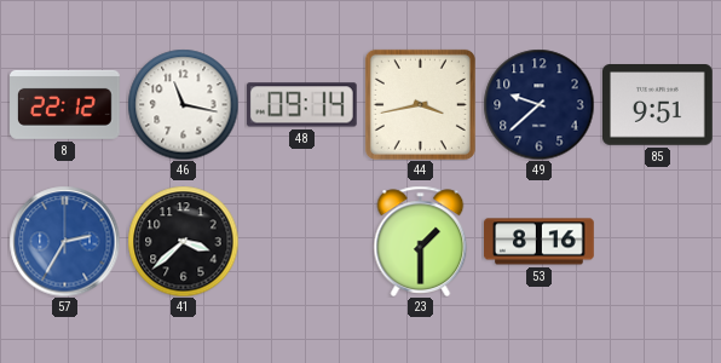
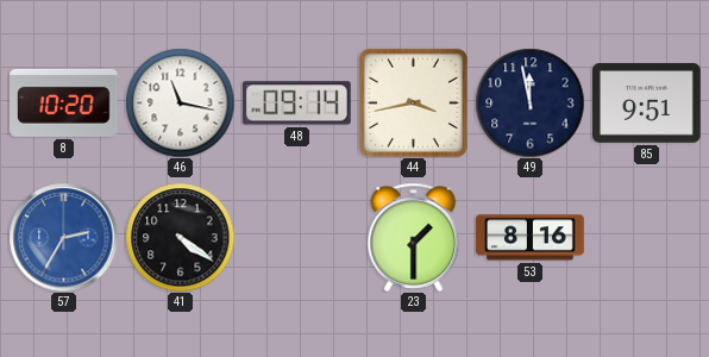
8: 22:12 -> 10:20
49: 9:38 -> 11:58
41: 3:38 -> 4:21
